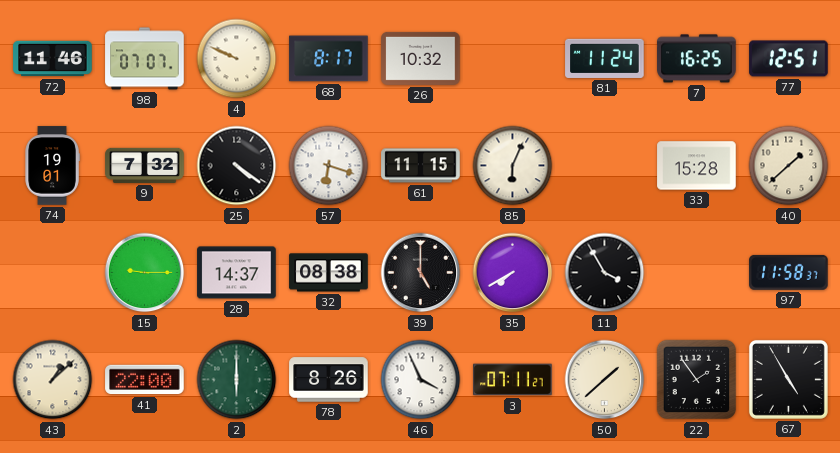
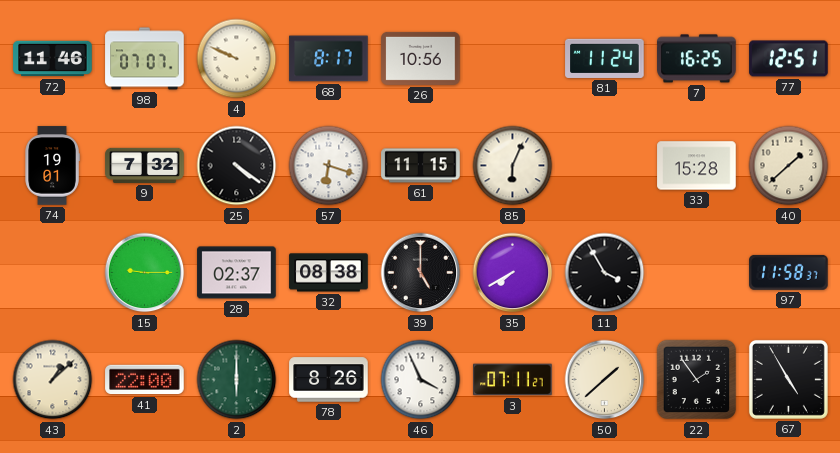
26: 10:32 -> 10:56
28: 14:37 -> 02:37
